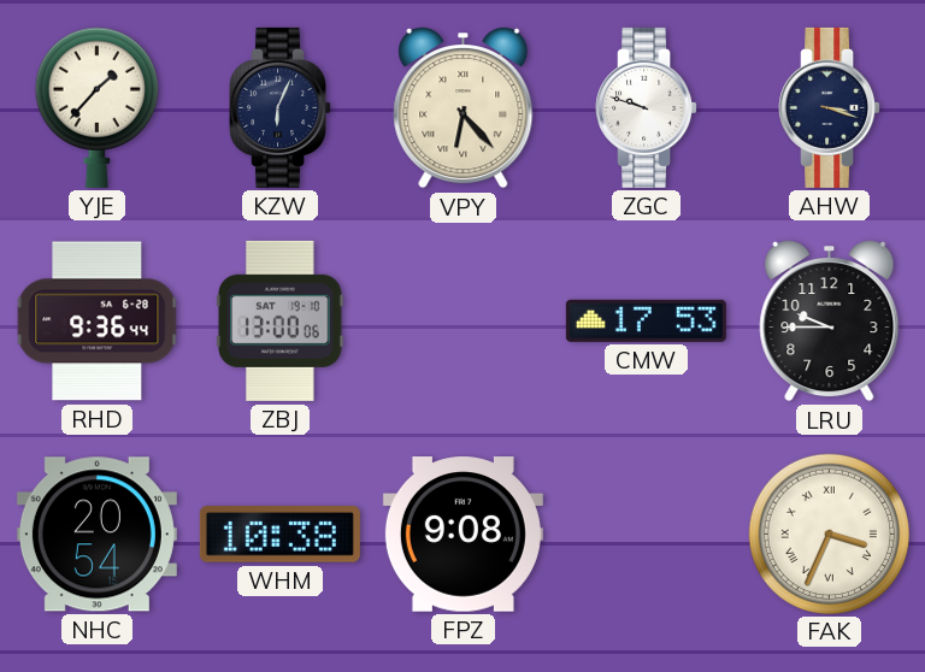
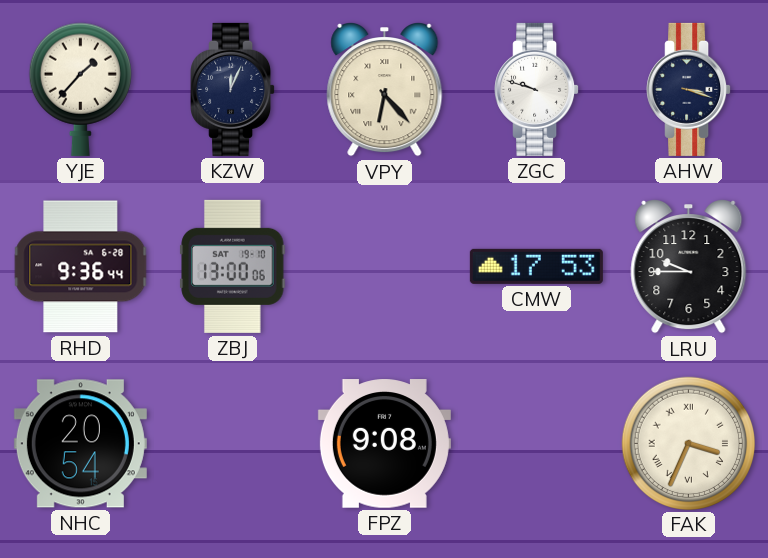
KZW: 6:04 -> 12:04
WHM: 10:38 -> none
